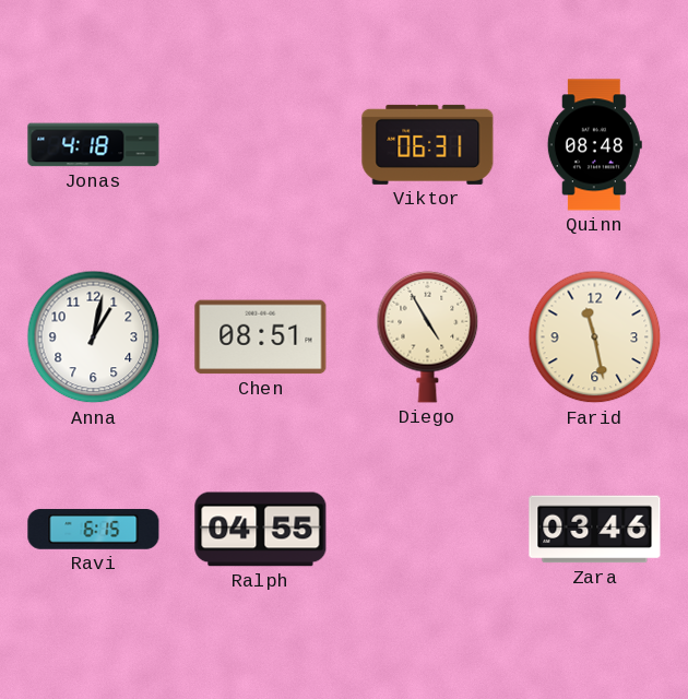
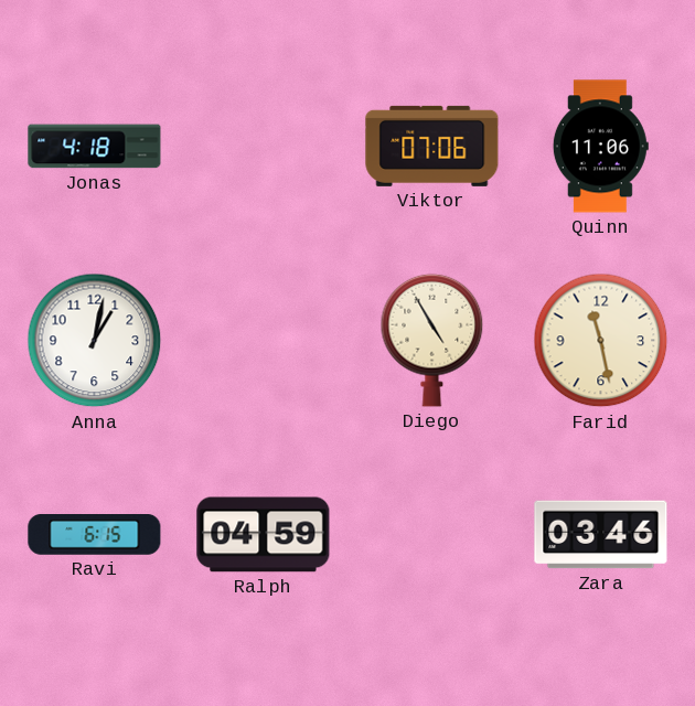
Viktor: 06:31 -> 07:06
Quinn: 08:48 -> 11:06
Chen: 08:51 -> none
Ralph: 04:55 -> 04:59
